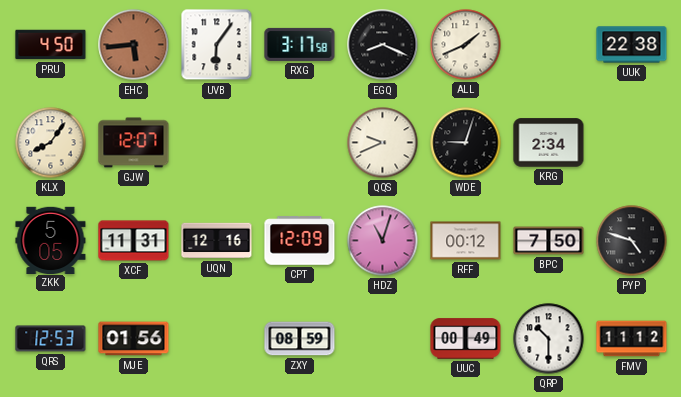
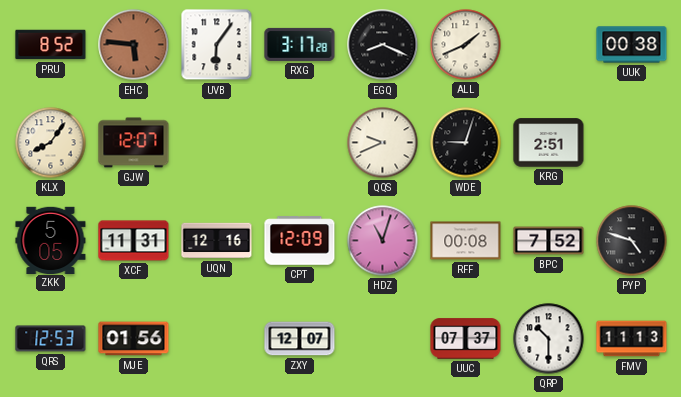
PRU: 4:50 -> 8:52
EHC: 5:44 -> 5:46
RXG: 3:17:58 -> 3:17:28
UUK: 22:38 -> 00:38
KRG: 2:34 -> 2:51
RFF: 00:12 -> 00:08
BPC: 7:50 -> 7:52
ZXY: 08:59 -> 12:07
UUC: 00:49 -> 07:37
FMV: 11:12 -> 11:13
